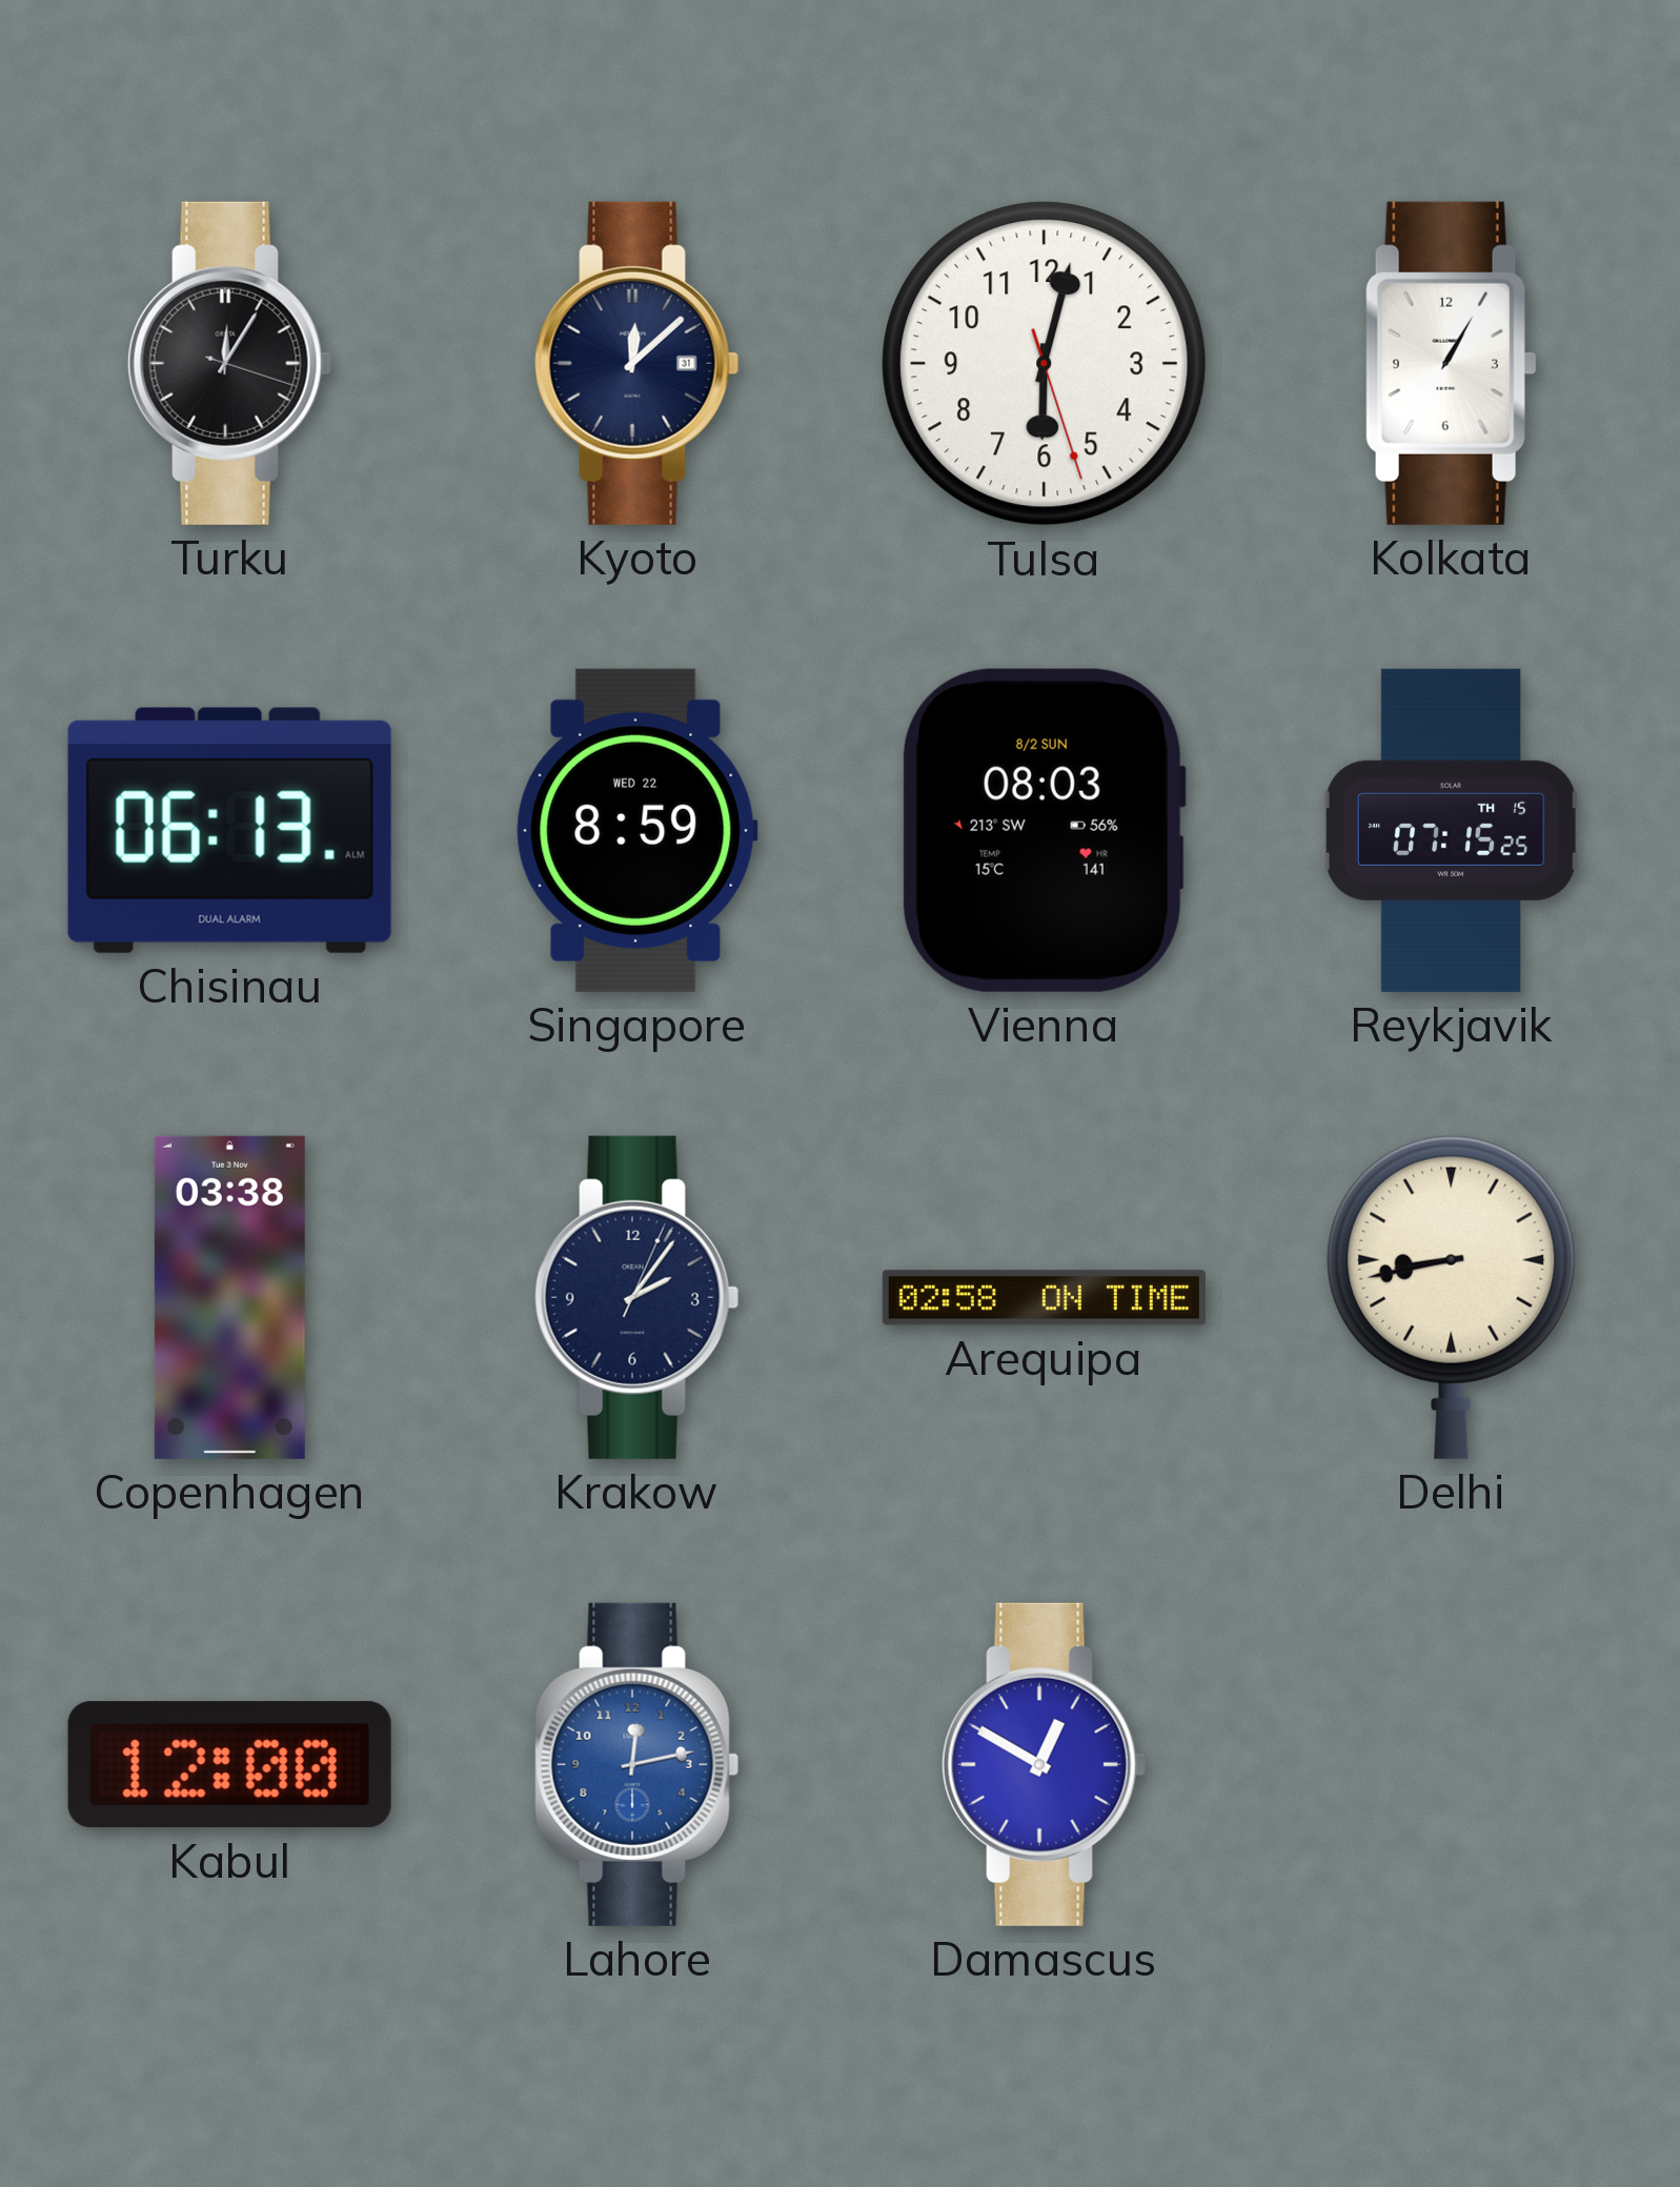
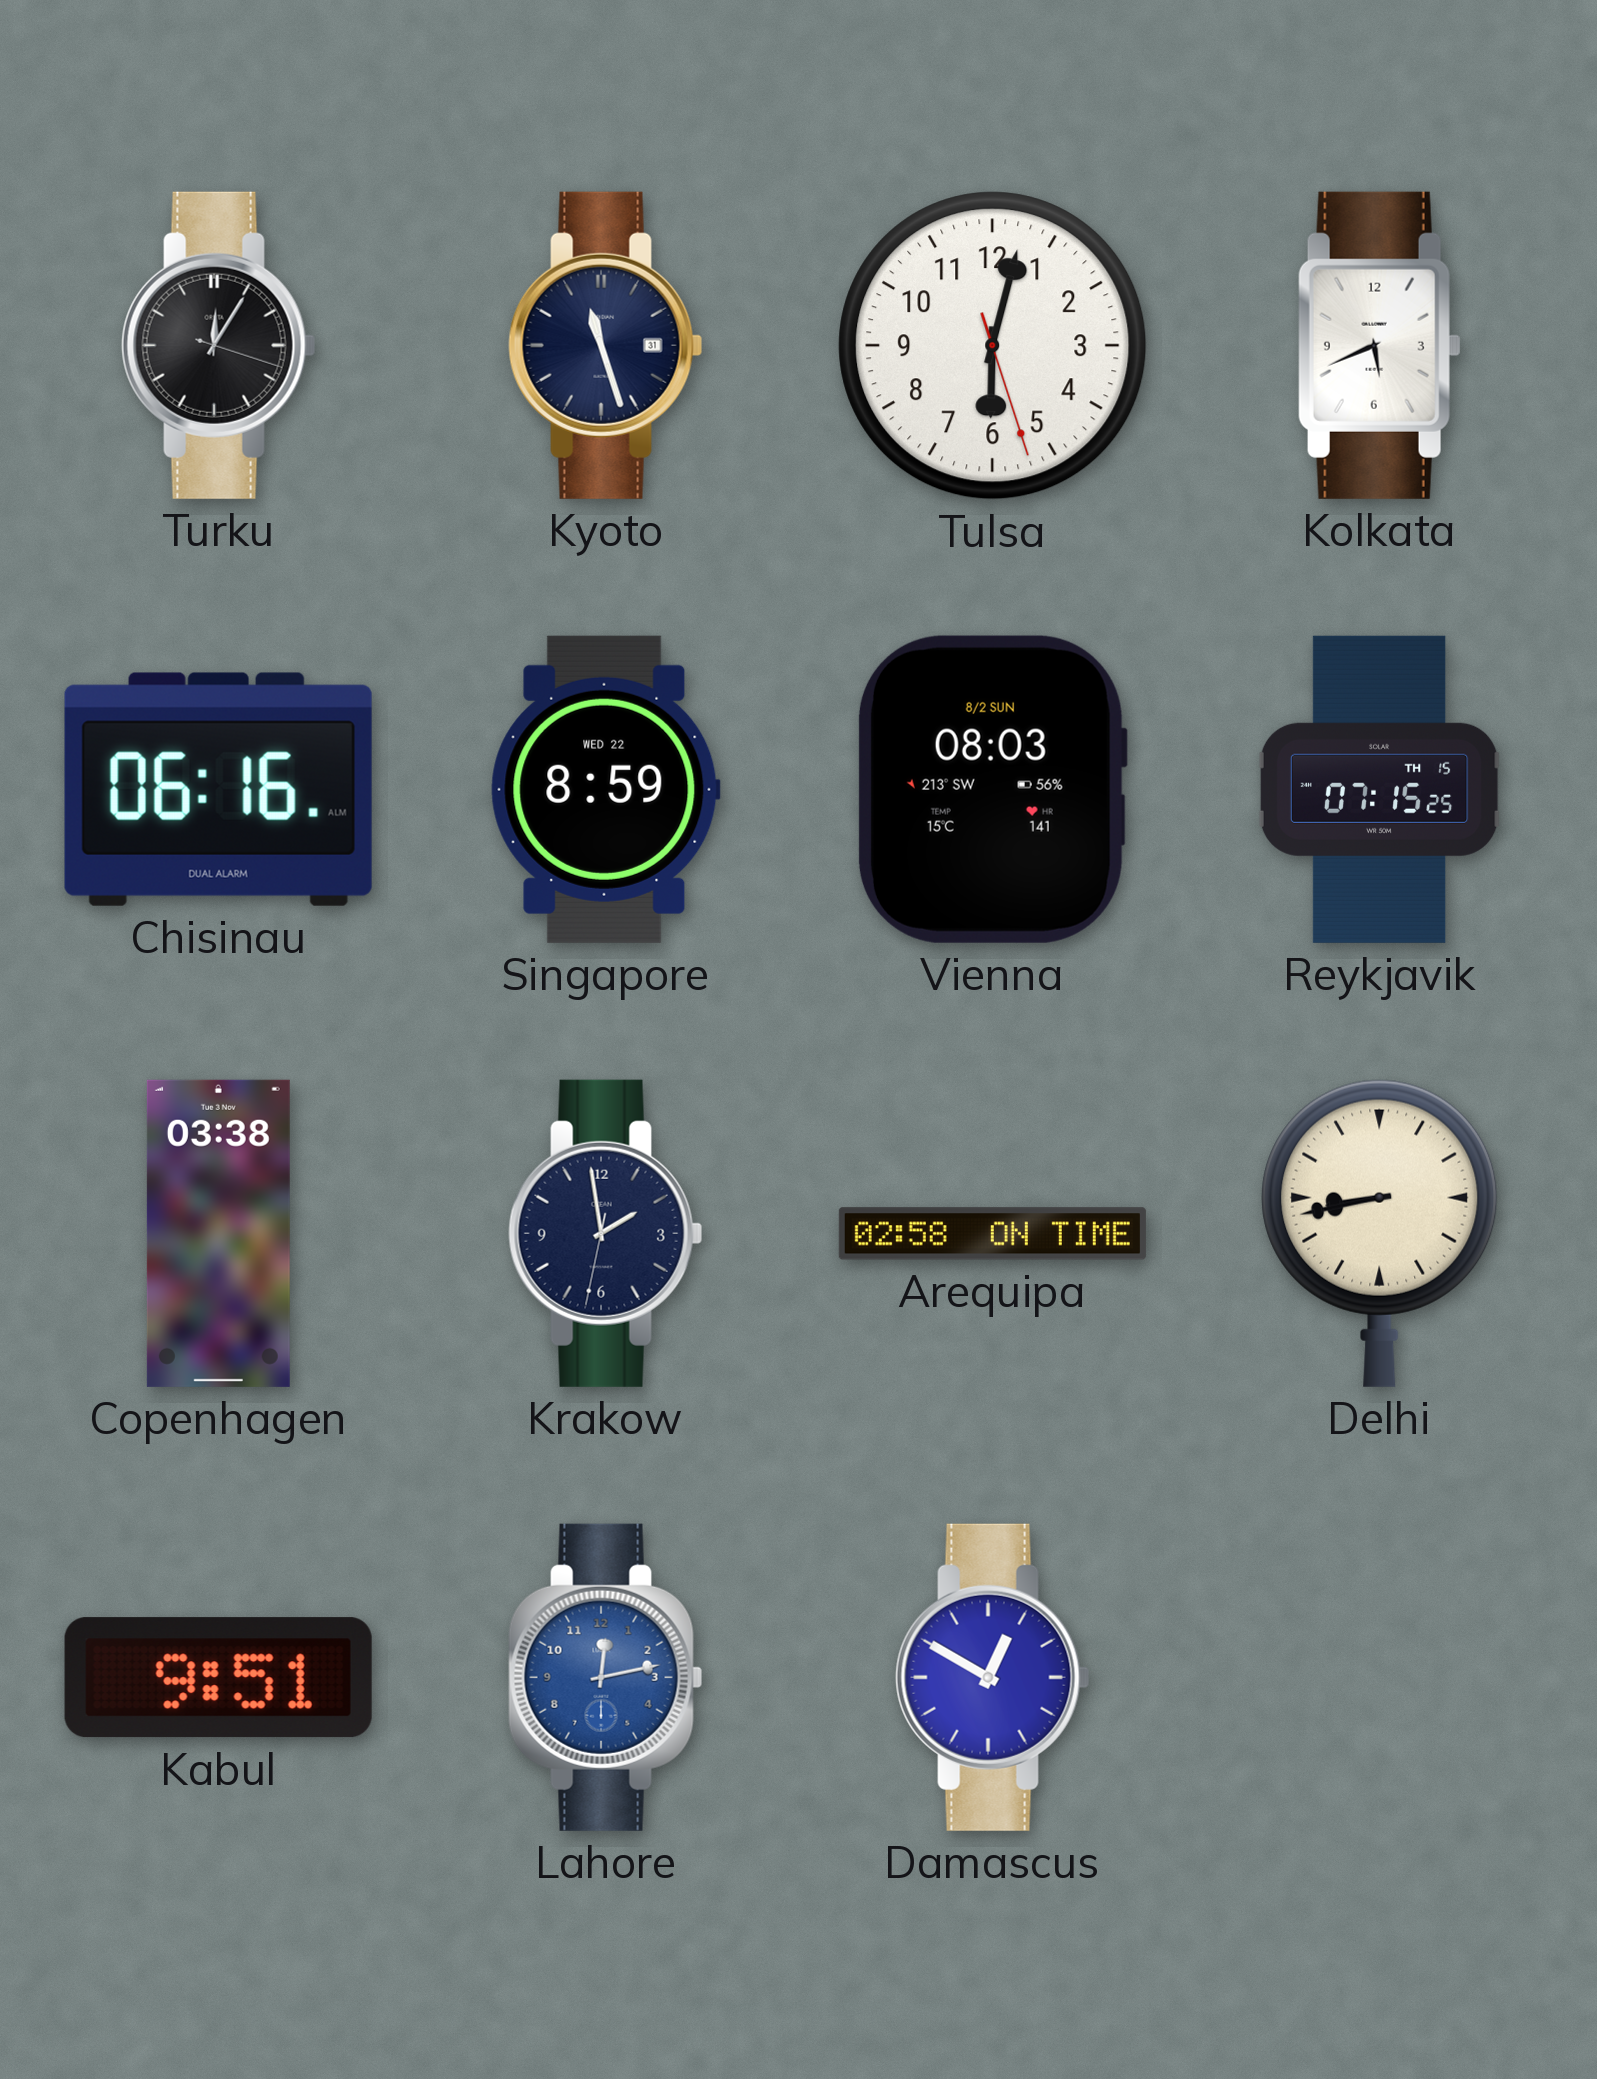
Kyoto: 12:08 -> 11:27
Kolkata: 1:05 -> 5:41
Chisinau: 06:13 -> 06:16
Krakow: 2:06 -> 1:58
Kabul: 12:00 -> 9:51
